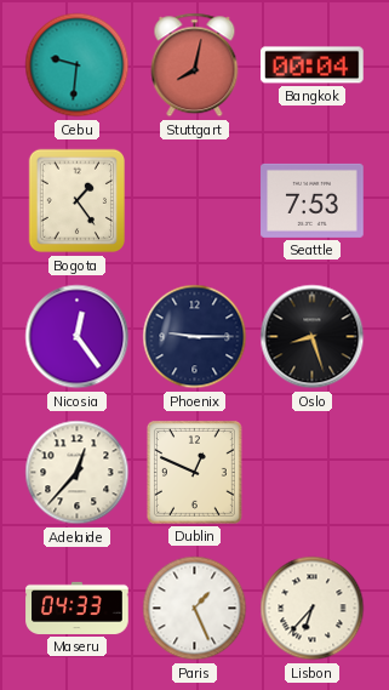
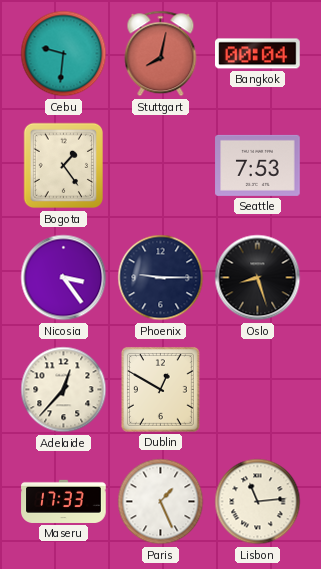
Nicosia: 12:24 -> 3:24
Dublin: 12:49 -> 12:50
Maseru: 04:33 -> 17:33
Lisbon: 6:37 -> 11:14
